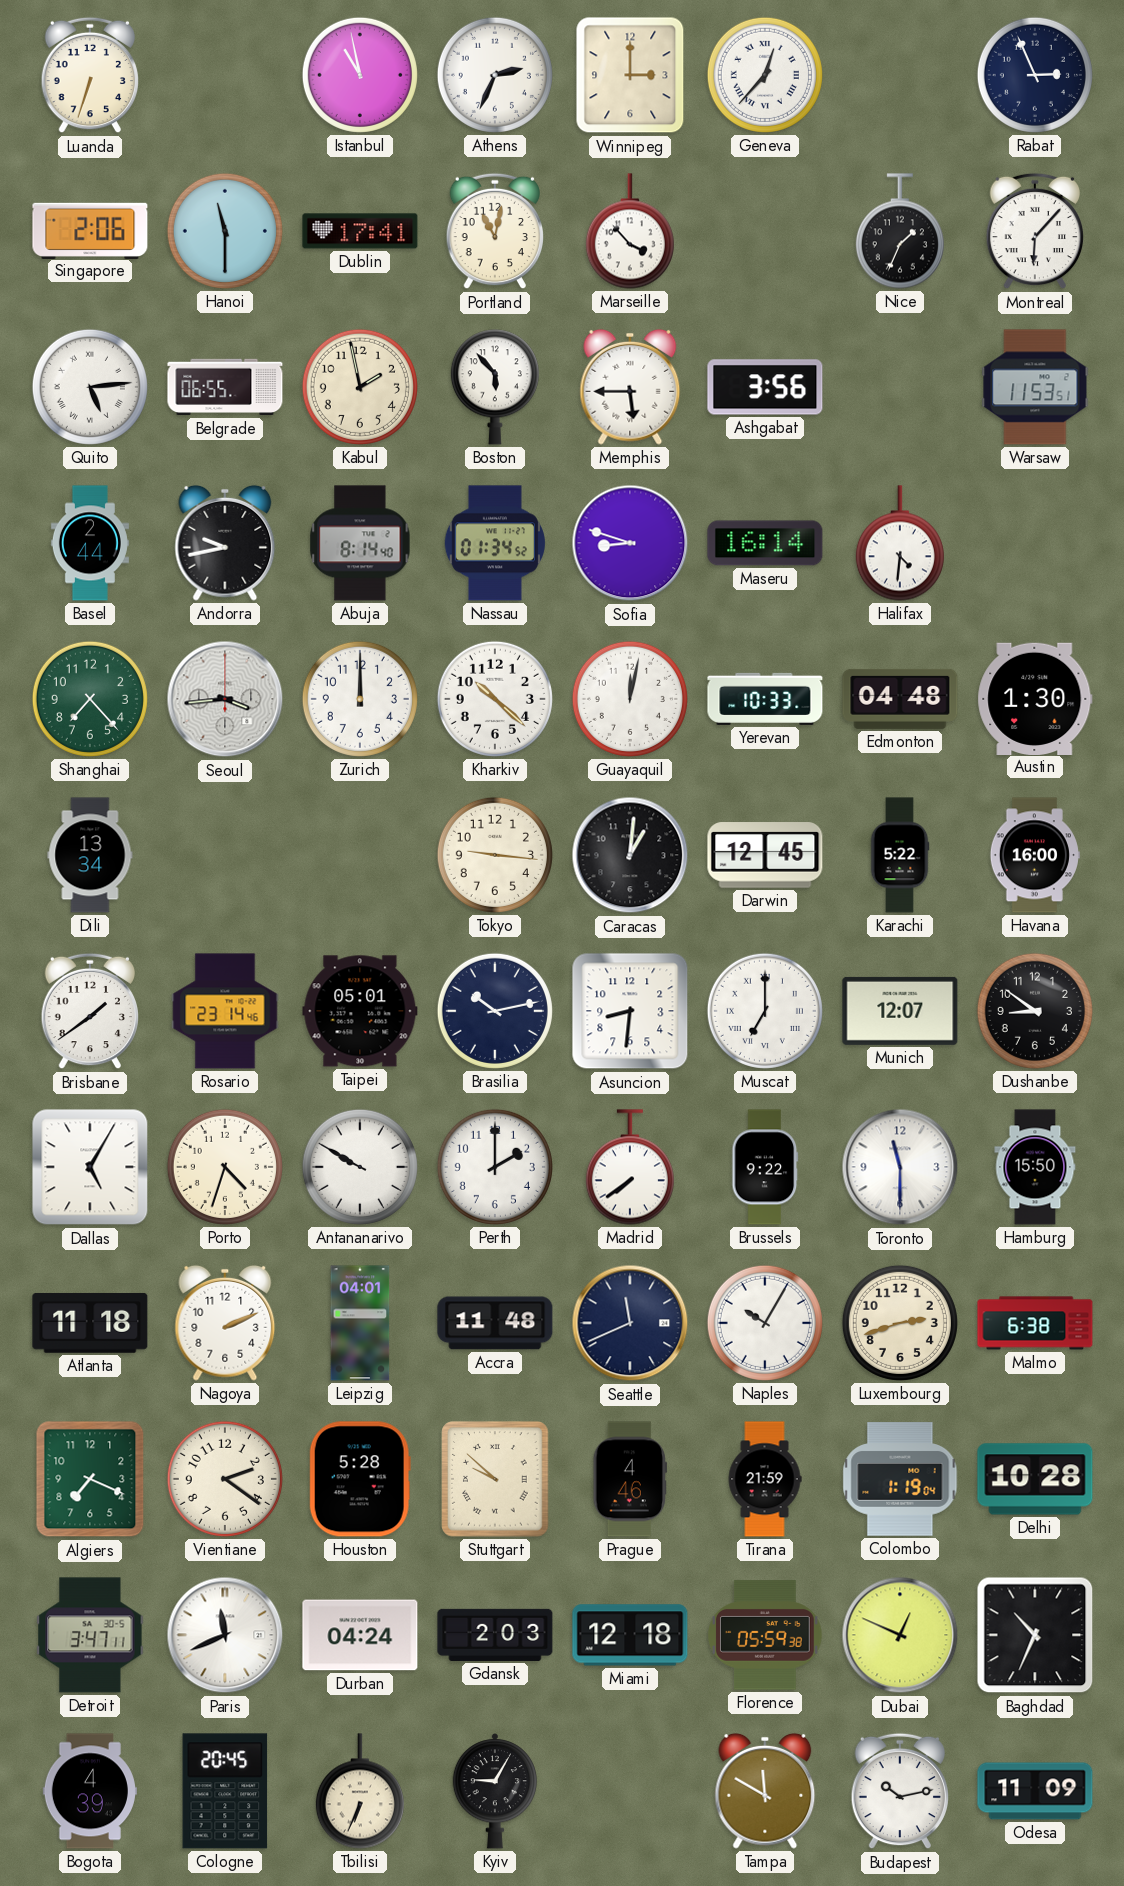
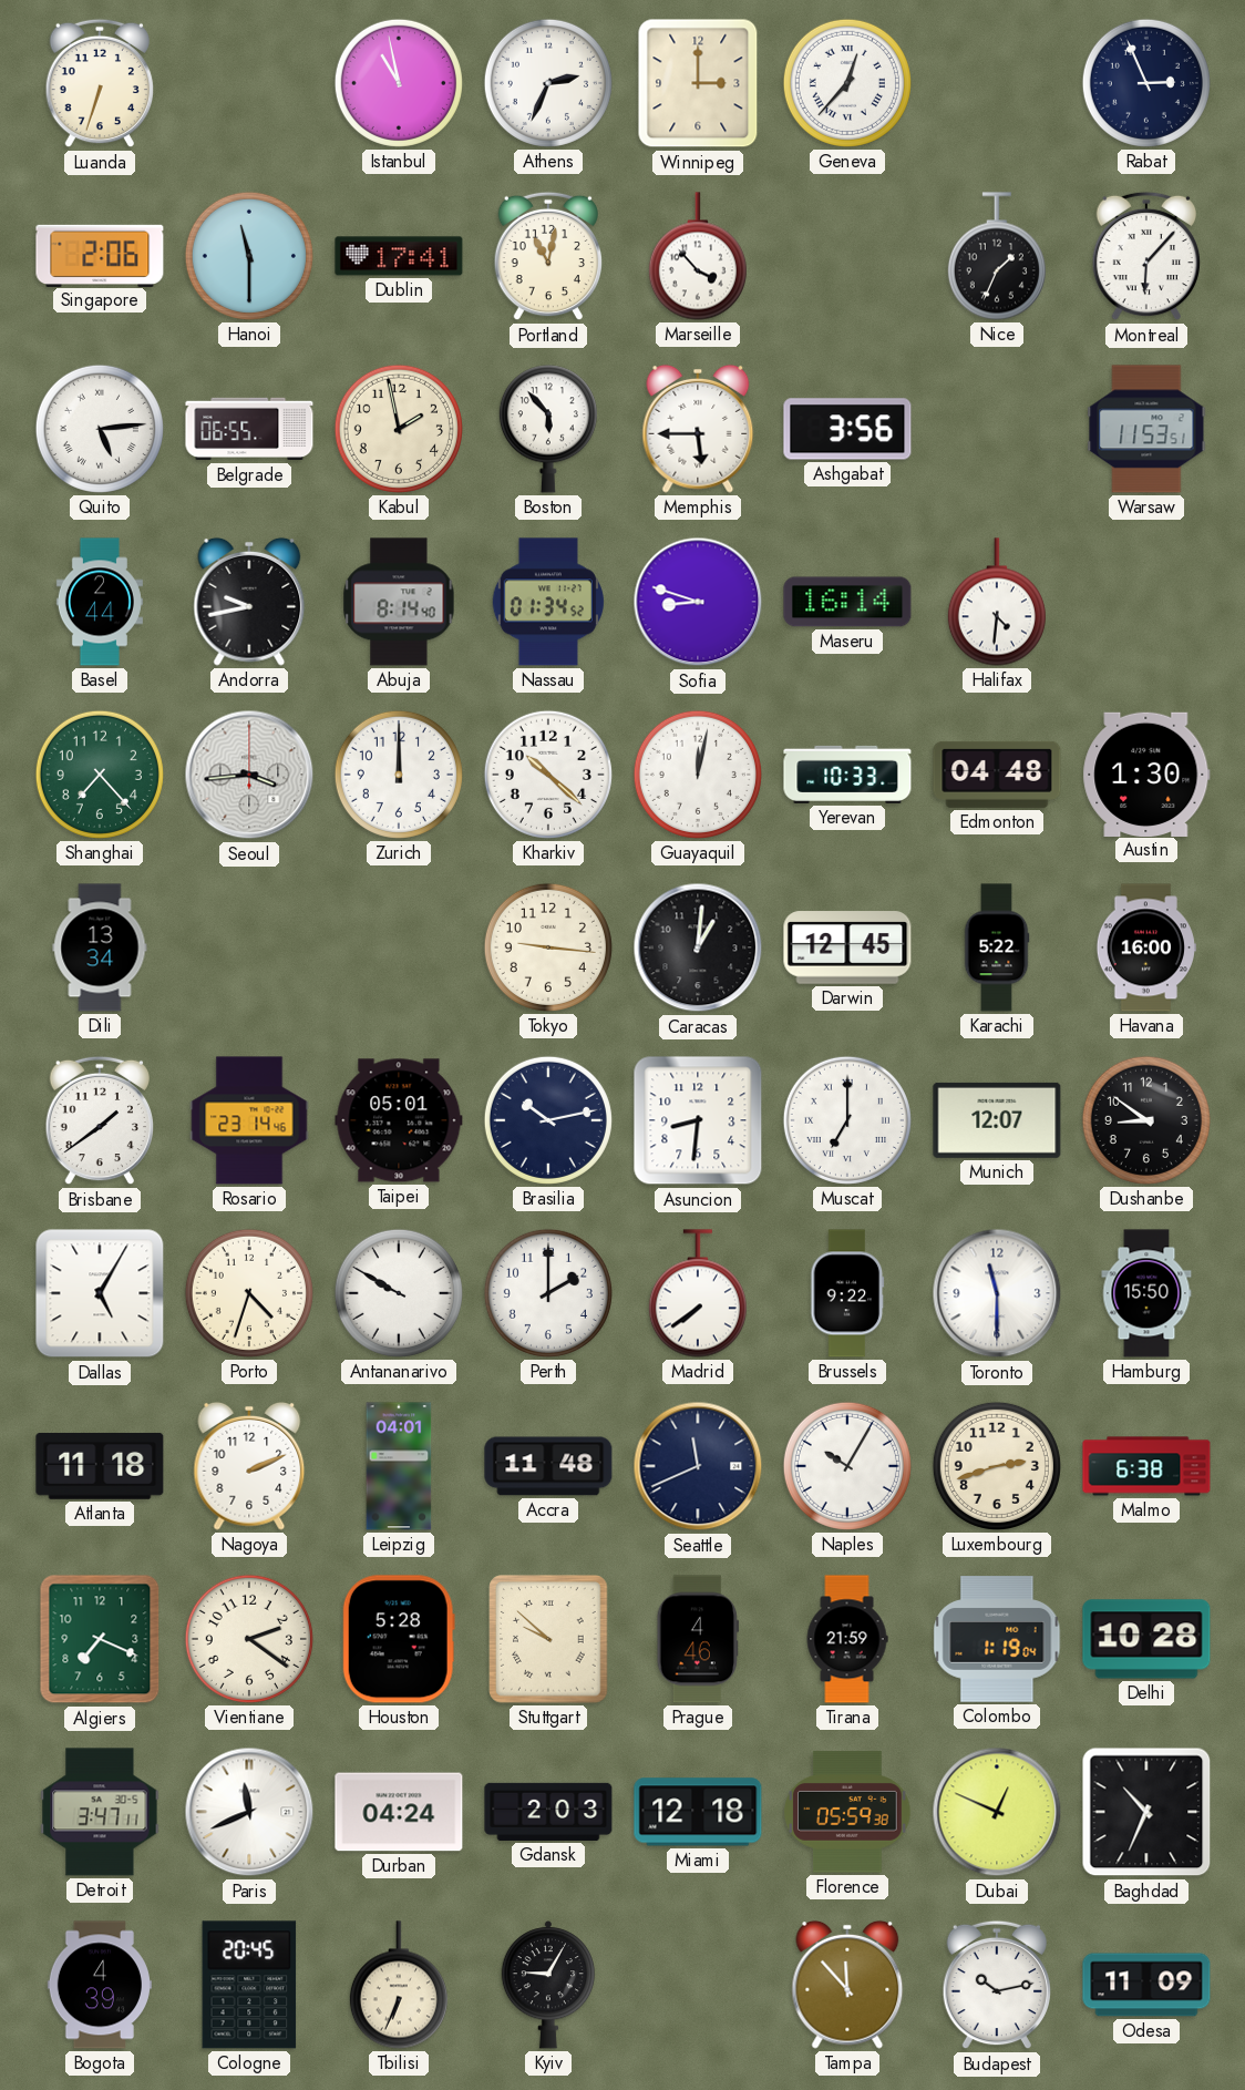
Tampa: 11:50 -> 11:53
